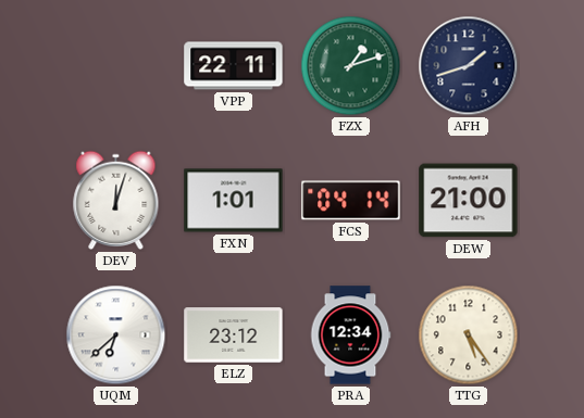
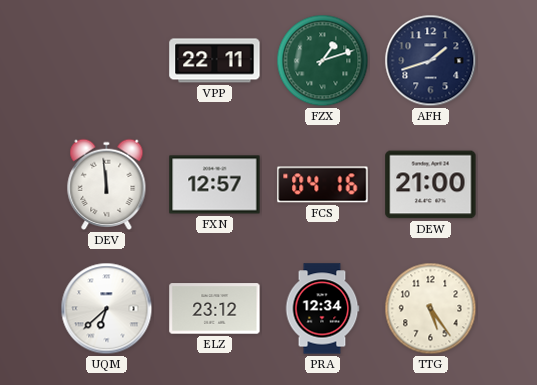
DEV: 12:03 -> 11:59
FXN: 1:01 -> 12:57
FCS: 04:14 -> 04:16
